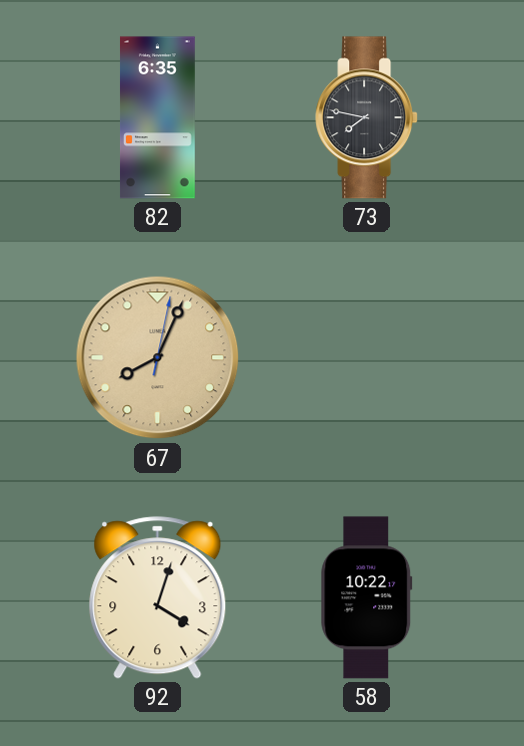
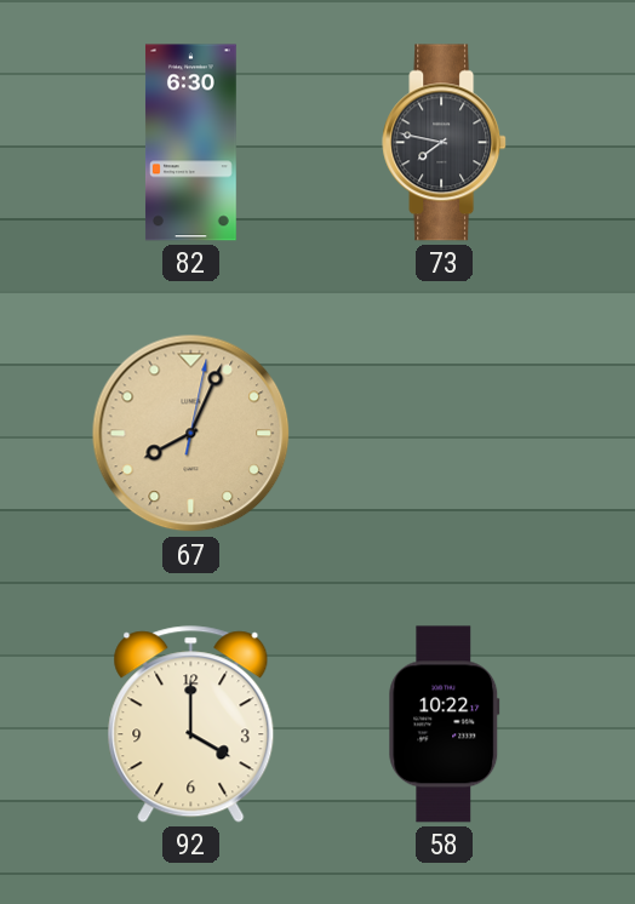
82: 6:35 -> 6:30
92: 4:03 -> 4:00
